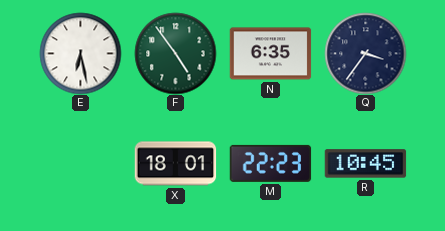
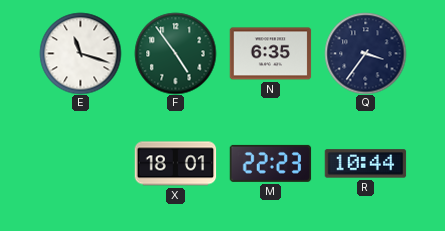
E: 6:28 -> 11:18
R: 10:45 -> 10:44
